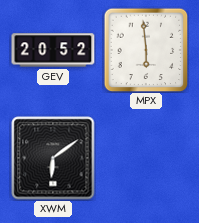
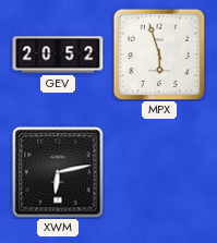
MPX: 5:59 -> 5:57
XWM: 6:09 -> 6:13
